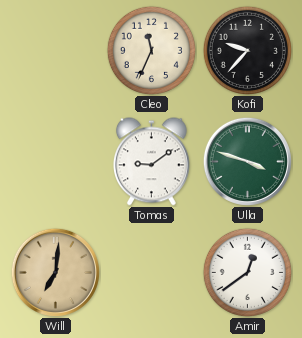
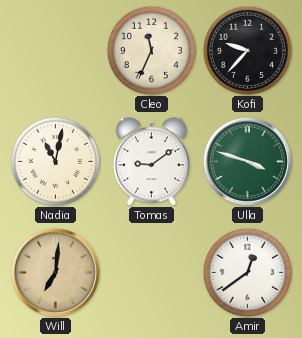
Nadia: none -> 11:02
